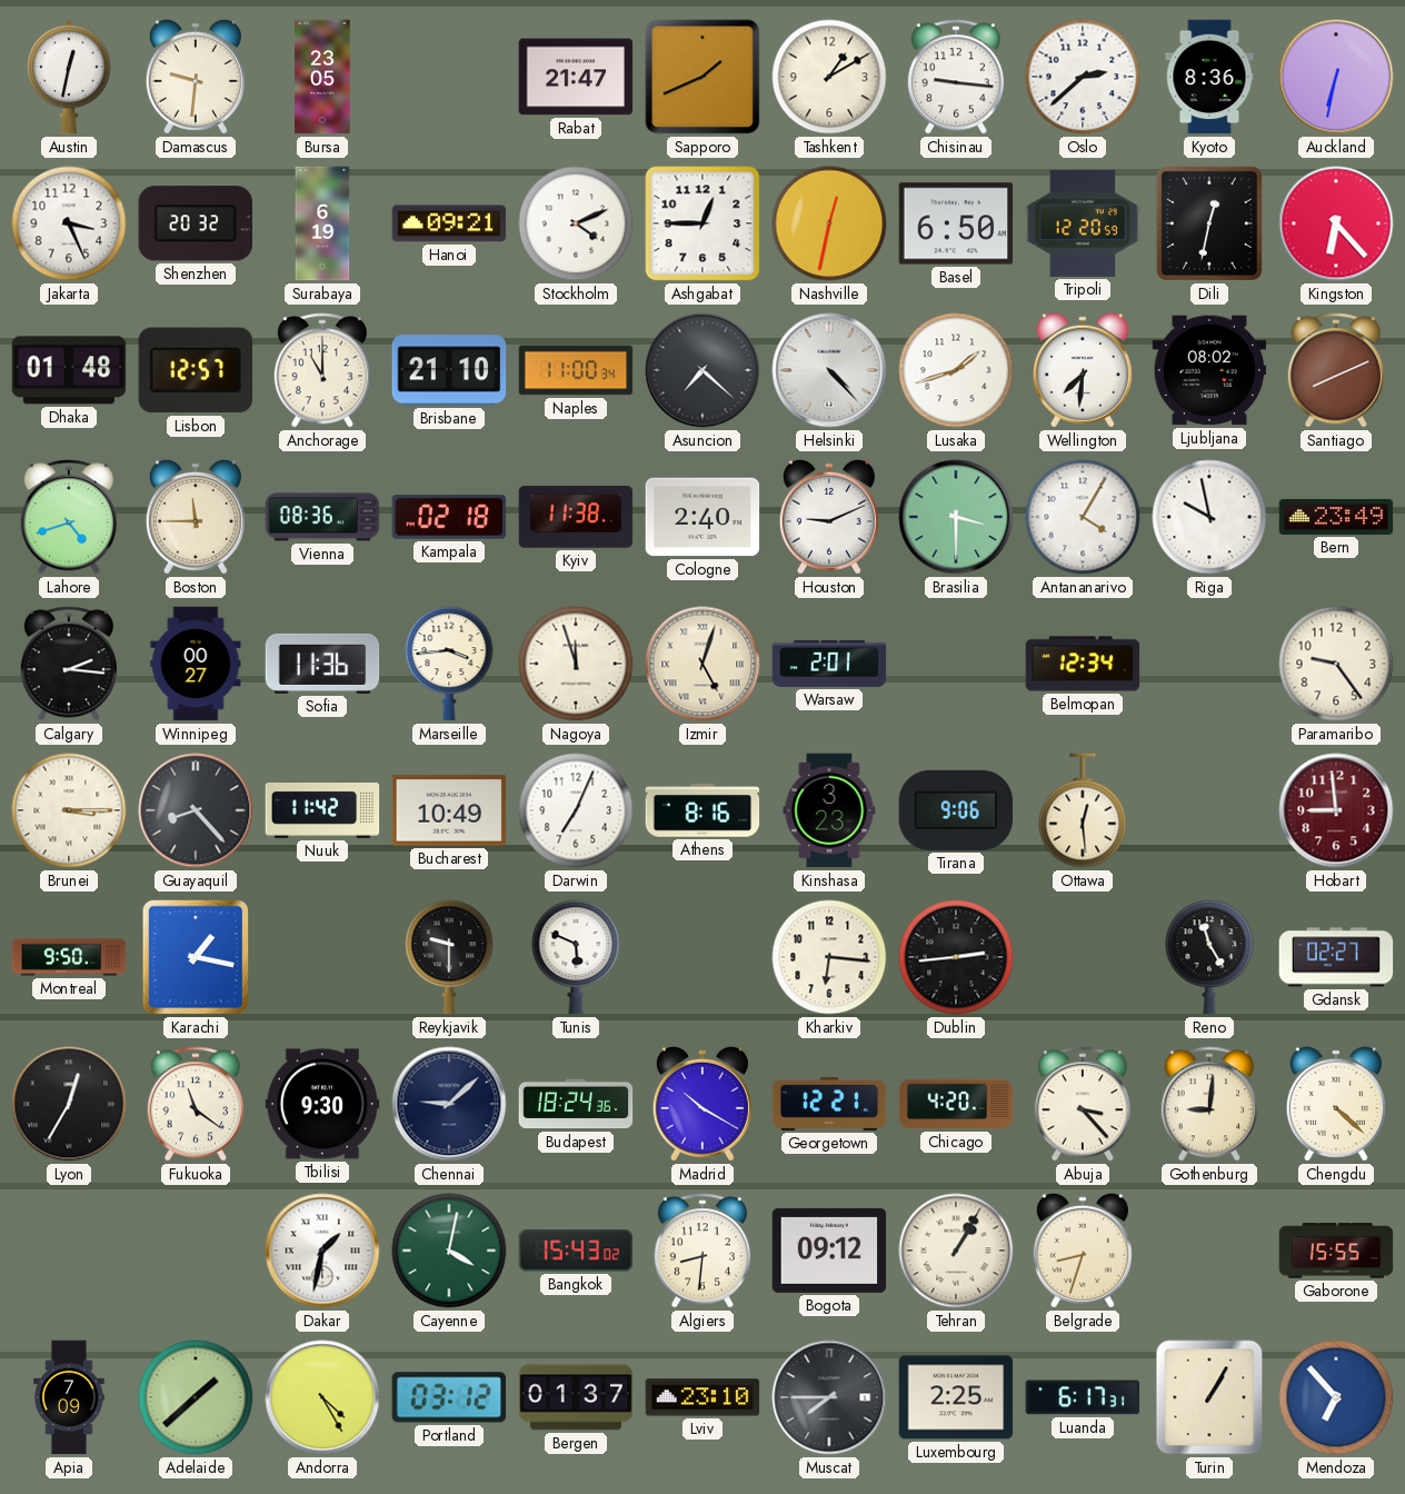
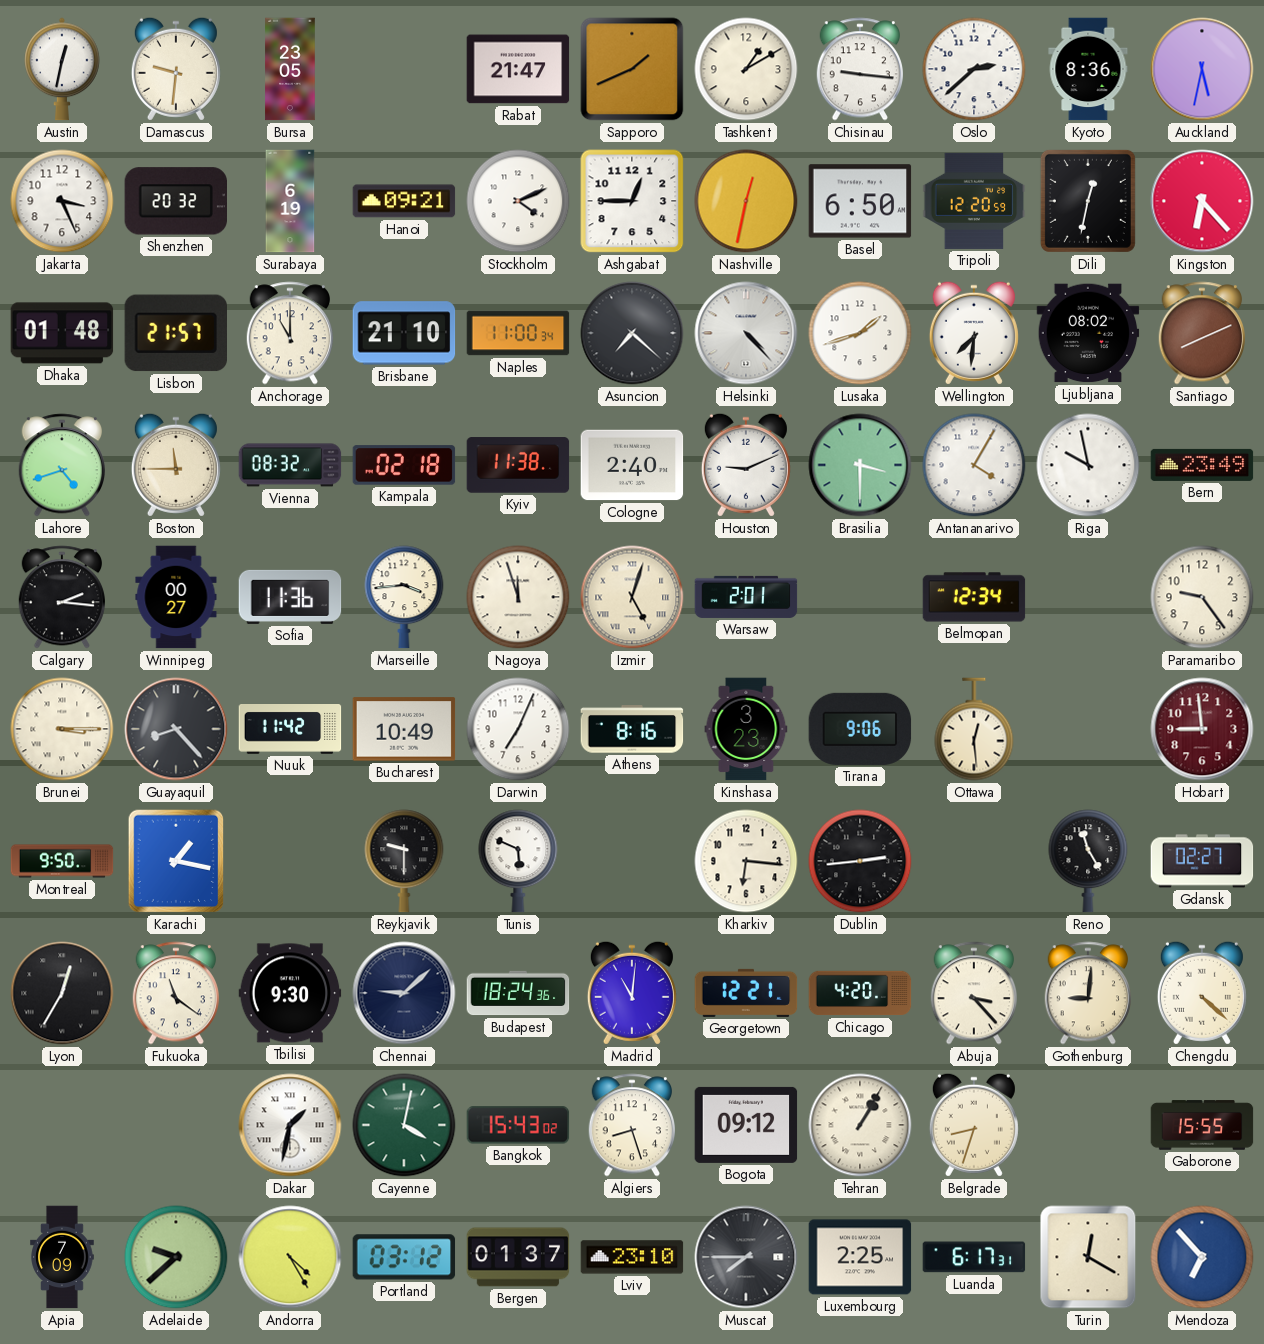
Auckland: 6:32 -> 5:32
Lisbon: 12:57 -> 21:57
Vienna: 08:36 -> 08:32
Madrid: 10:20 -> 11:01
Algiers: 8:31 -> 8:27
Adelaide: 1:38 -> 9:38
Turin: 1:05 -> 12:20
